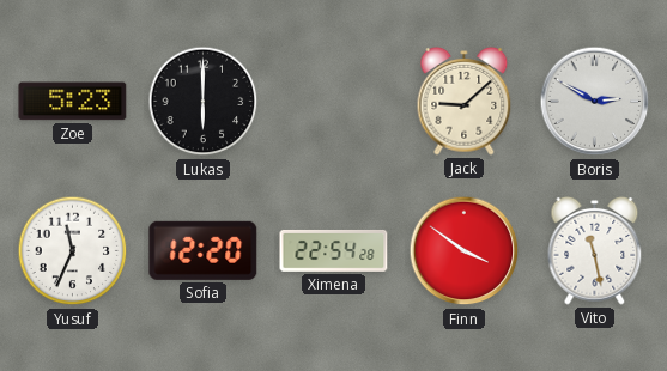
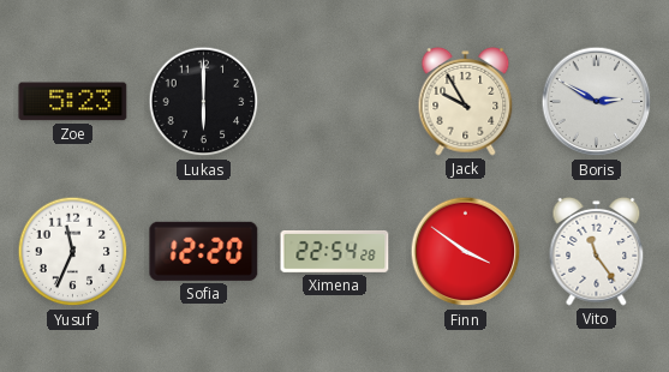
Jack: 9:08 -> 9:55
Vito: 11:28 -> 11:24
